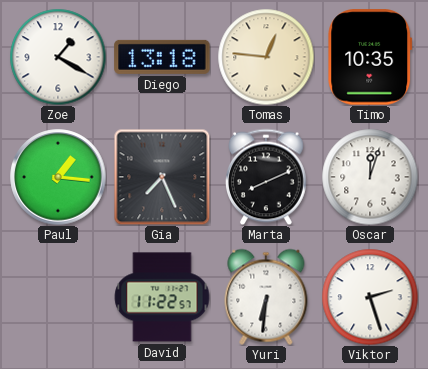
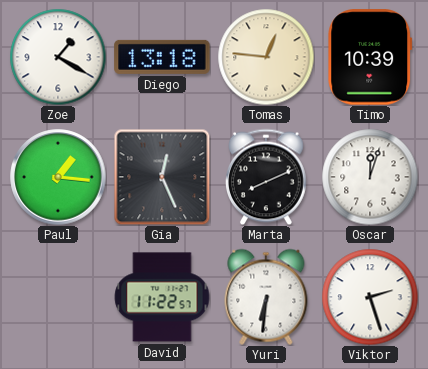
Timo: 10:35 -> 10:39
Gia: 7:26 -> 12:26
